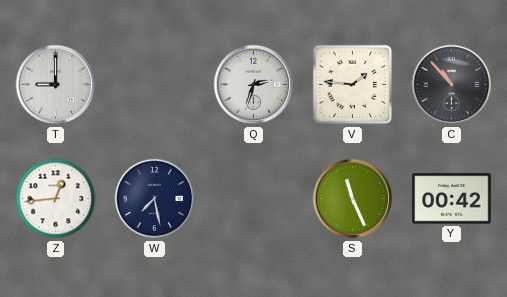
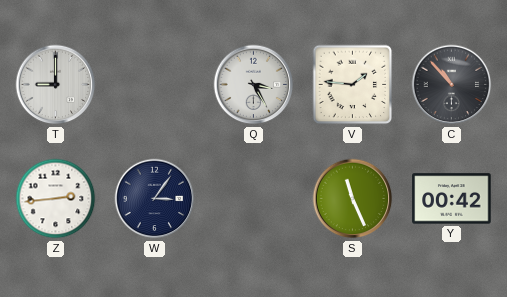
Q: 2:33 -> 3:25
Z: 12:44 -> 2:44
W: 7:28 -> 3:06
